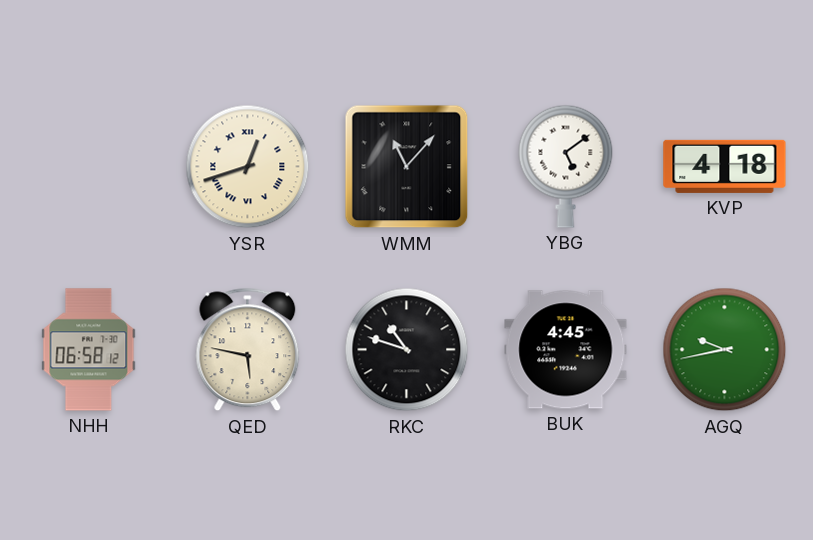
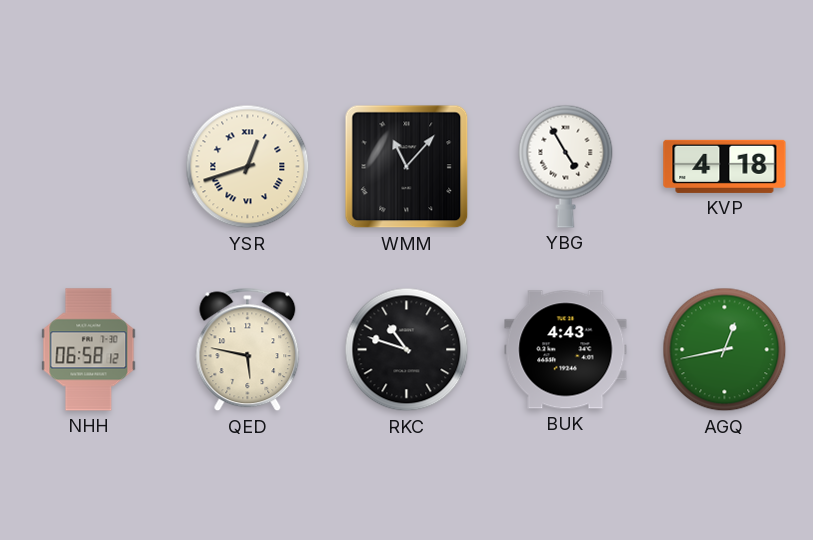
YBG: 5:09 -> 4:55
BUK: 4:45 -> 4:43
AGQ: 9:43 -> 12:43
